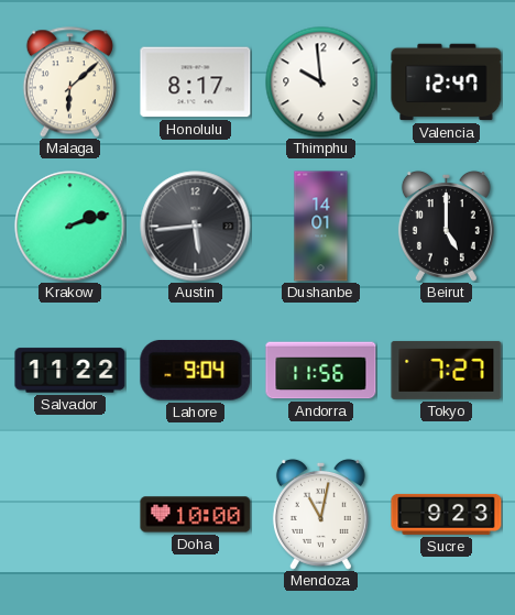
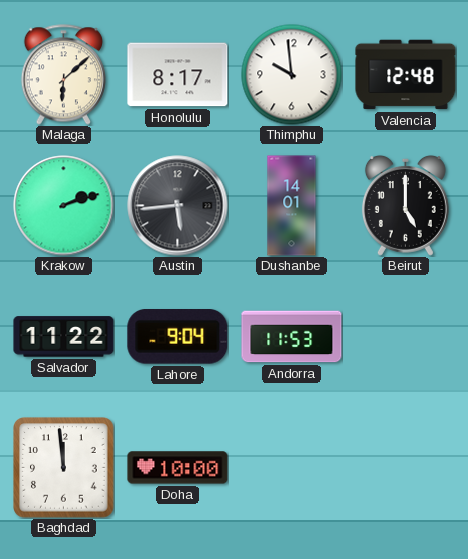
Valencia: 12:47 -> 12:48
Andorra: 11:56 -> 11:53
Tokyo: 7:27 -> none
Baghdad: none -> 11:59
Mendoza: 11:02 -> none
Sucre: 9:23 -> none
